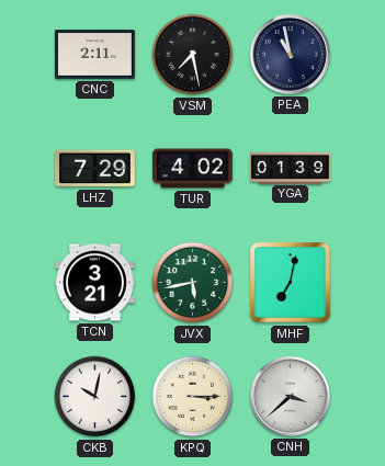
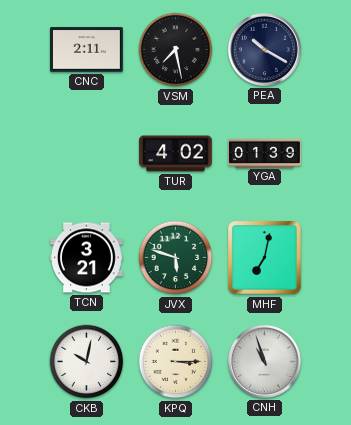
PEA: 10:58 -> 10:20
LHZ: 7:29 -> none
JVX: 5:43 -> 5:48
CNH: 3:38 -> 10:57
